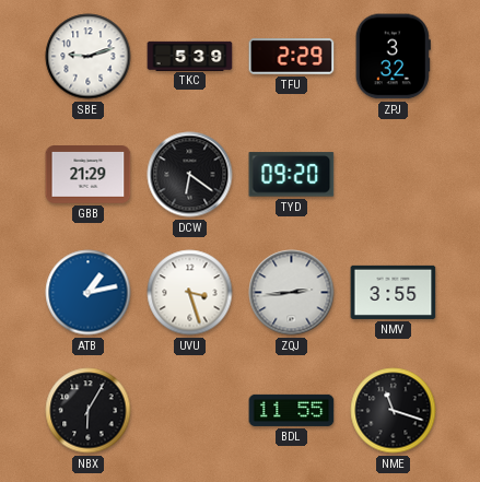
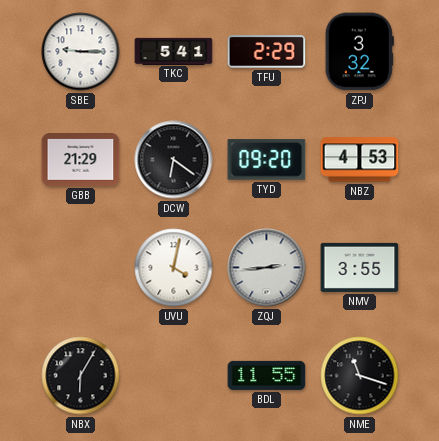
SBE: 9:12 -> 9:15
TKC: 5:39 -> 5:41
NBZ: none -> 4:53
ATB: 1:13 -> none
UVU: 3:27 -> 4:02
